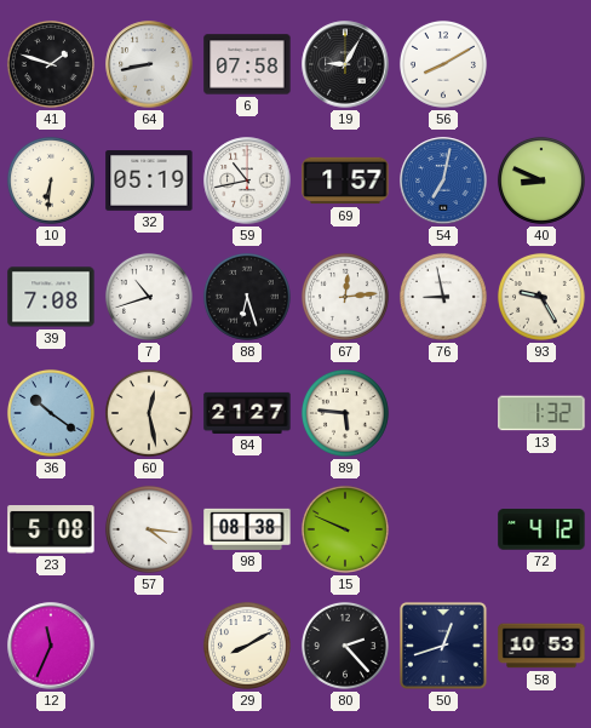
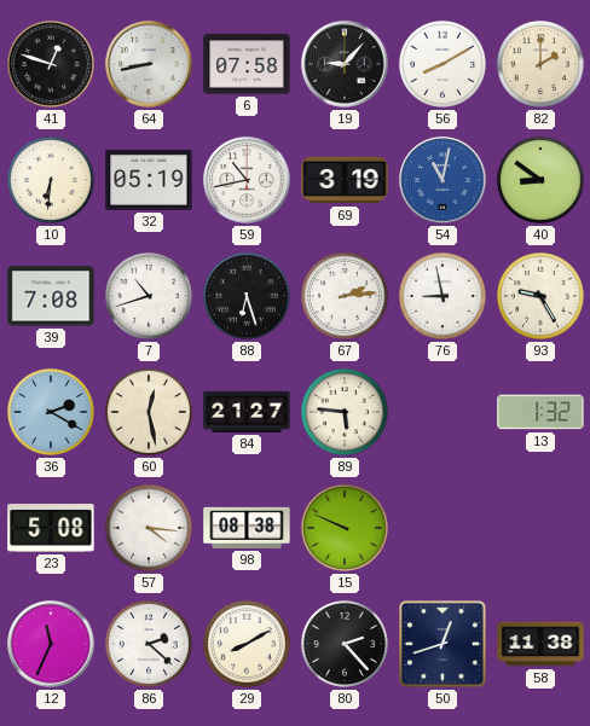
41: 1:48 -> 12:48
19: 9:05 -> 9:07
82: none -> 2:00
69: 1:57 -> 3:19
54: 7:02 -> 11:02
40: 8:49 -> 8:51
67: 12:14 -> 2:14
36: 10:21 -> 2:20
72: 4:12 -> none
86: none -> 2:22
58: 10:53 -> 11:38
